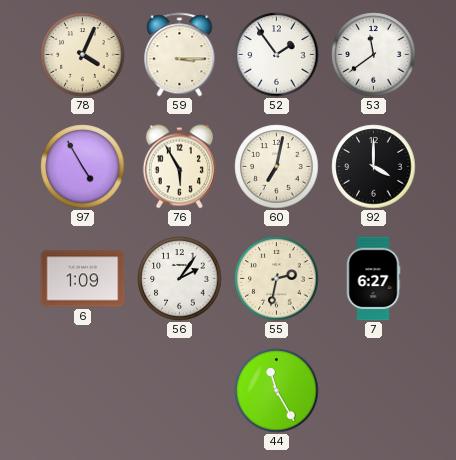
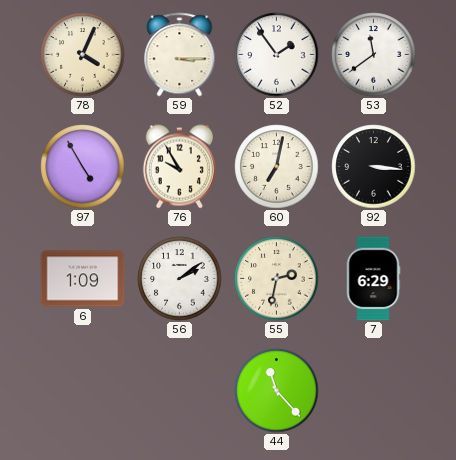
76: 5:55 -> 9:55
92: 4:00 -> 3:16
56: 2:06 -> 2:09
7: 6:27 -> 6:29
44: 11:25 -> 11:23
